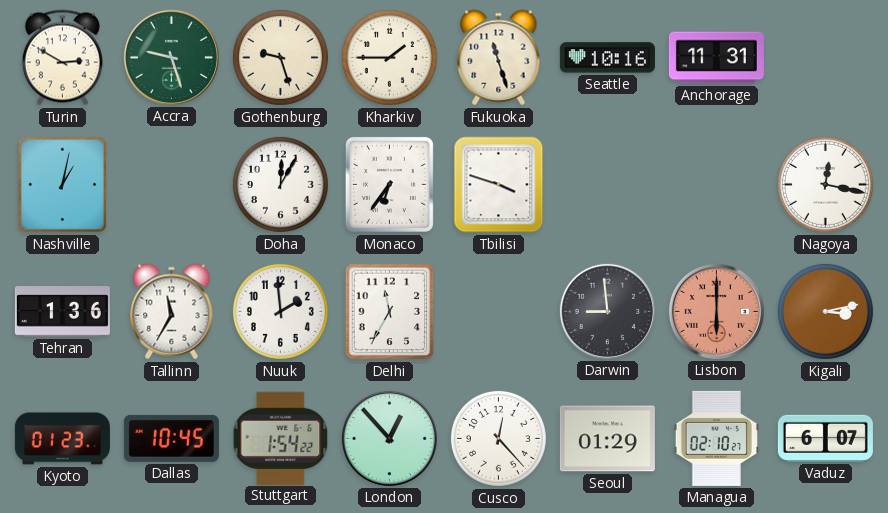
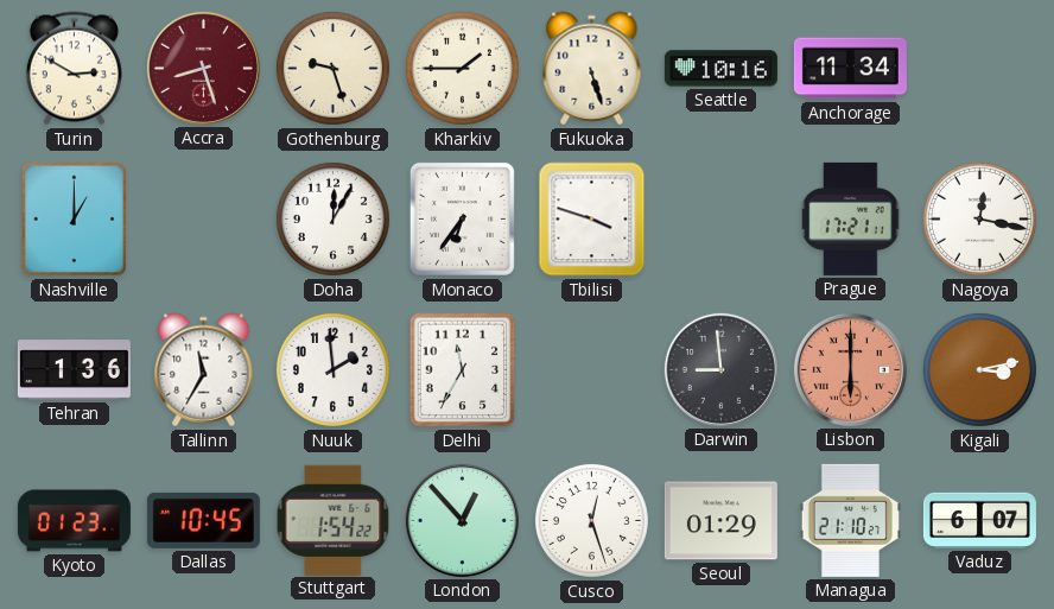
Accra: 9:27 -> 8:27
Accra dial: green -> burgundy
Fukuoka: 11:27 -> 5:27
Anchorage: 11:31 -> 11:34
Nashville: 1:02 -> 1:00
Prague: none -> 17:21
Cusco: 12:23 -> 12:27
Managua: 02:10 -> 21:10
